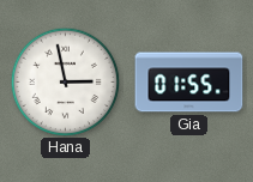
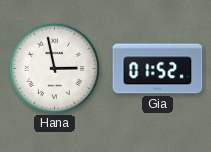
Gia: 01:55 -> 01:52
